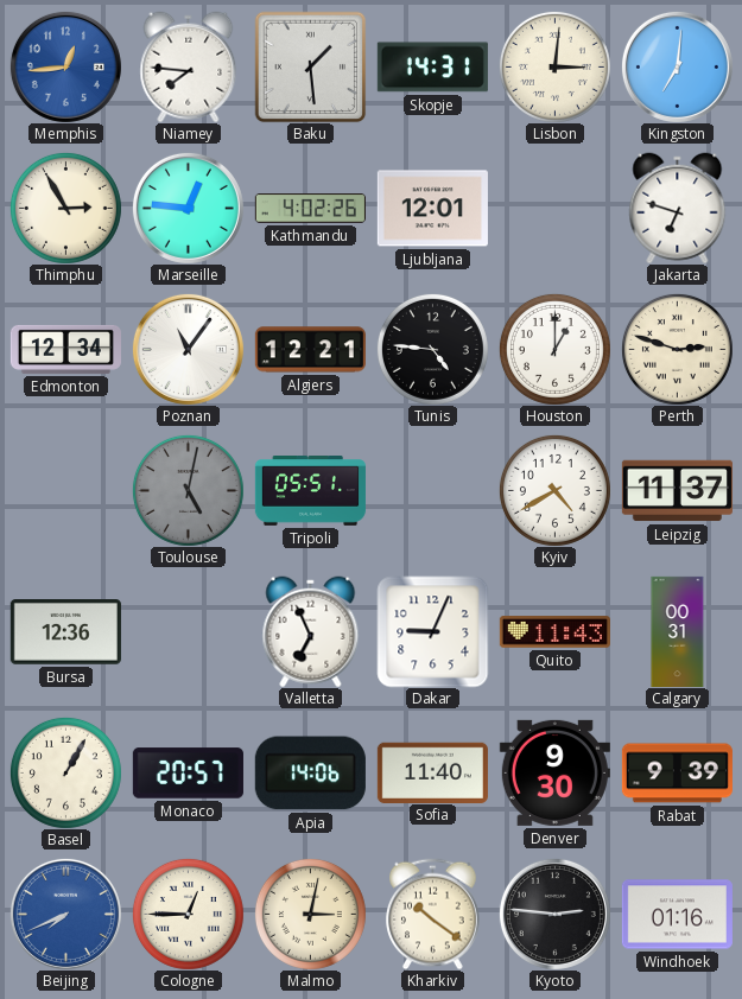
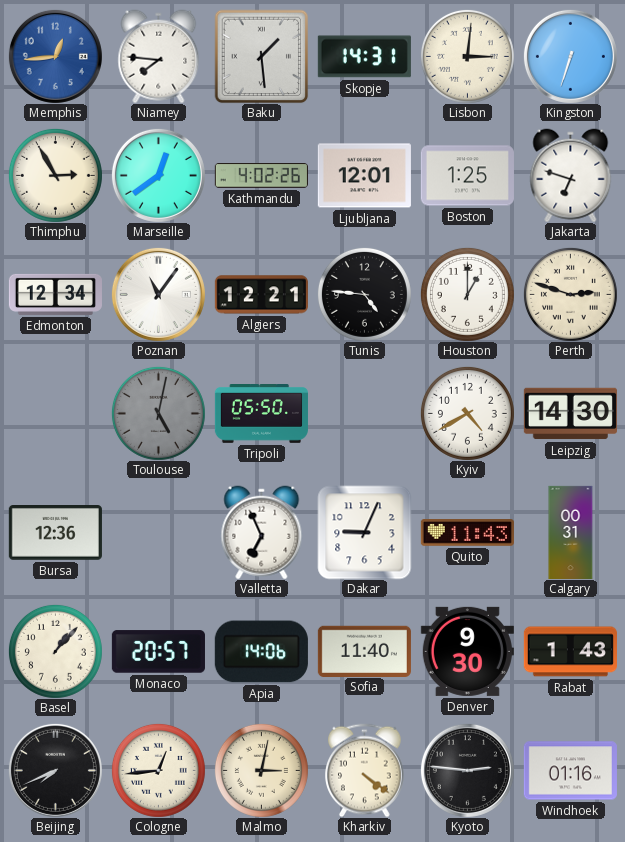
Kingston: 7:01 -> 6:33
Marseille: 12:46 -> 12:39
Boston: none -> 1:25
Tripoli: 05:51 -> 05:50
Leipzig: 11:37 -> 14:30
Basel: 1:05 -> 1:07
Rabat: 9:39 -> 1:43
Beijing dial: blue -> black
Cologne: 12:45 -> 12:44
Kharkiv: 10:21 -> 4:21
